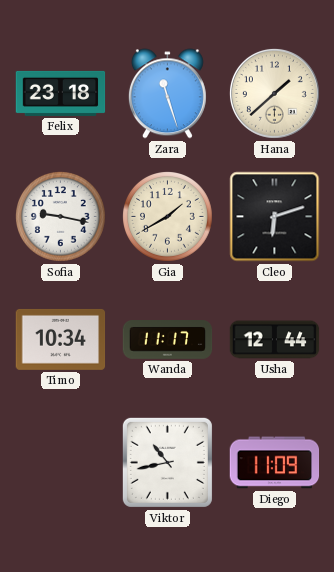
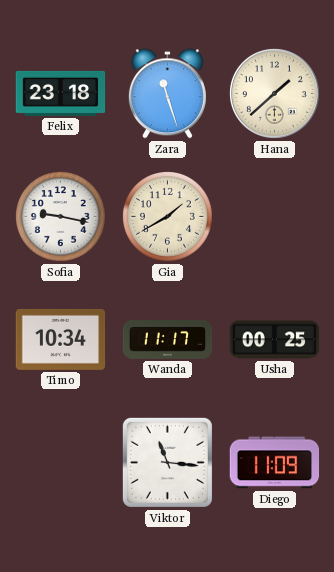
Cleo: 6:12 -> none
Usha: 12:44 -> 00:25
Viktor: 10:43 -> 11:16
